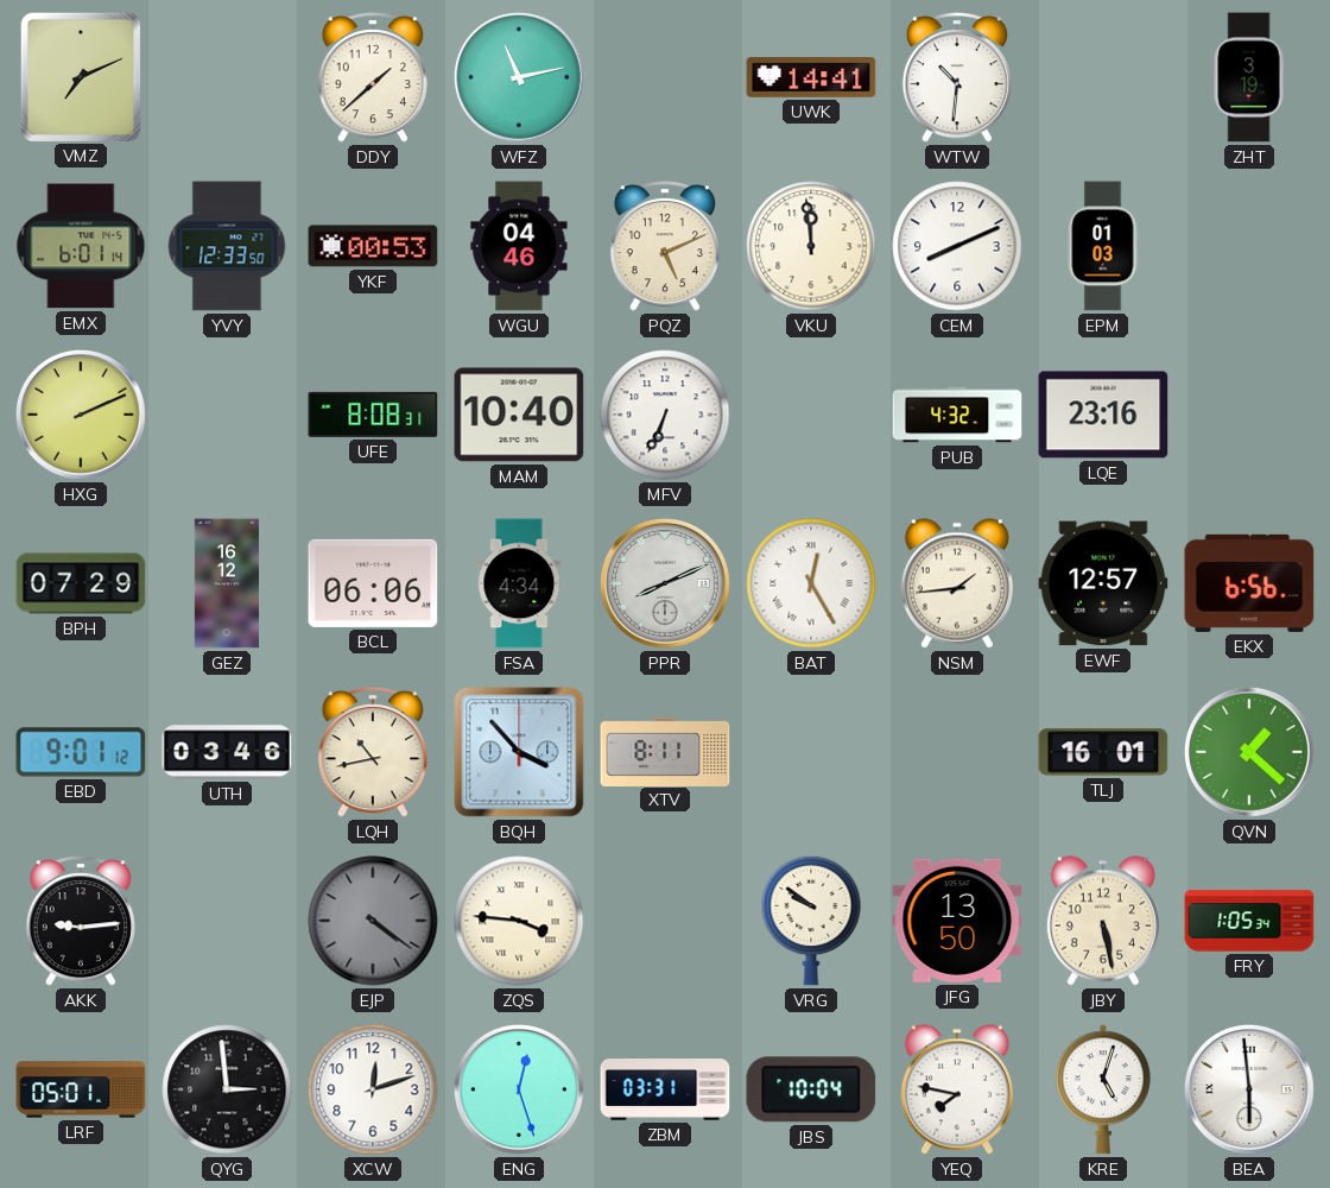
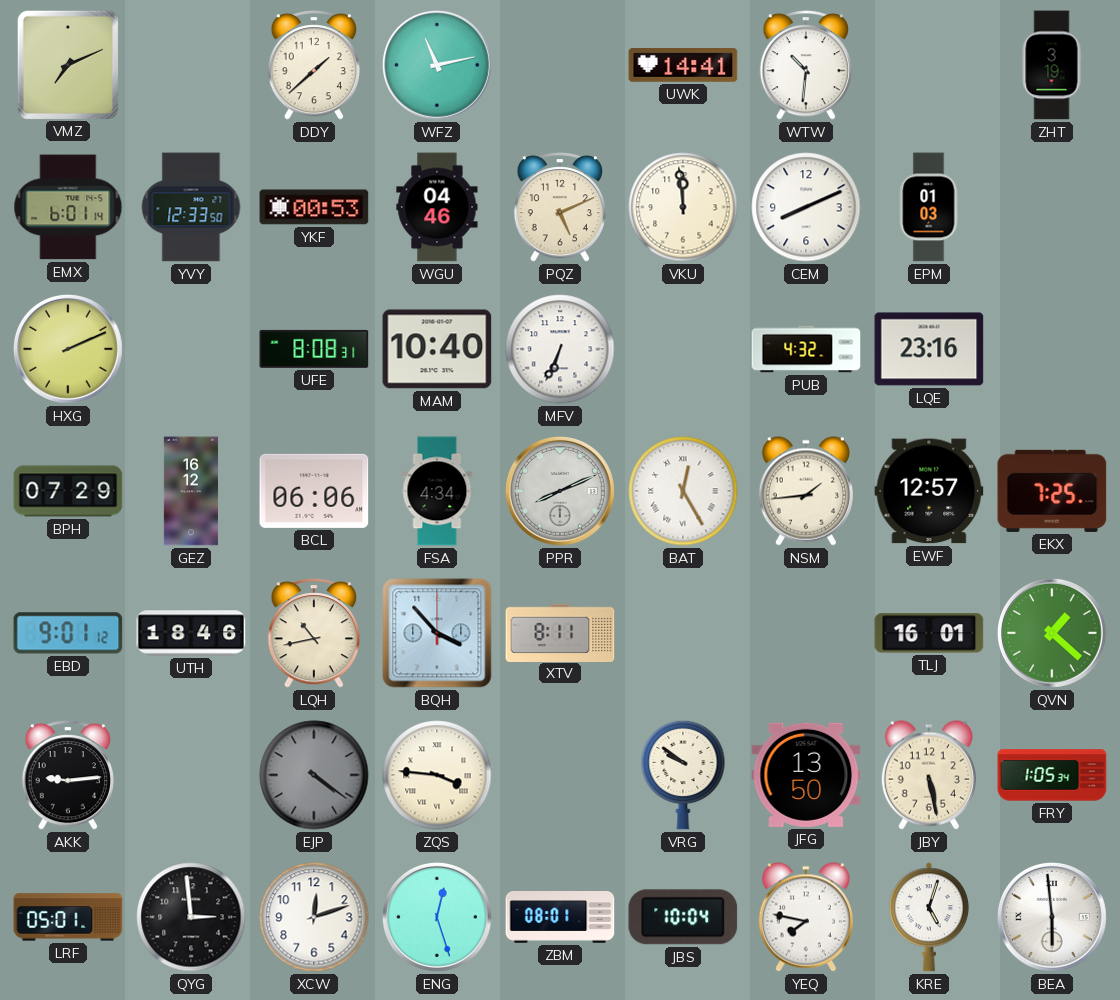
EKX: 6:56 -> 7:25
UTH: 03:46 -> 18:46
ZBM: 03:31 -> 08:01
